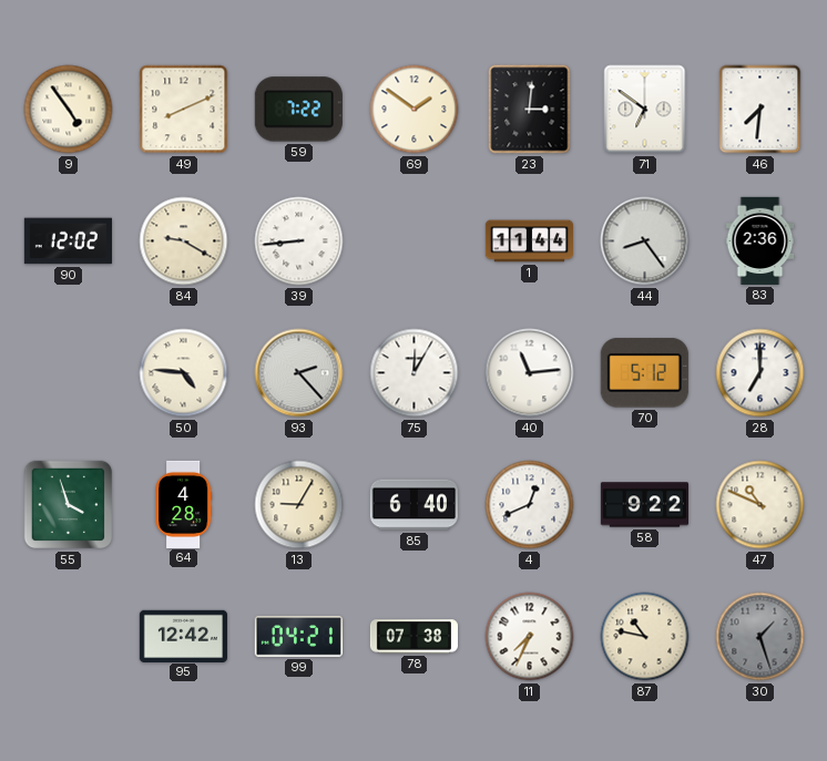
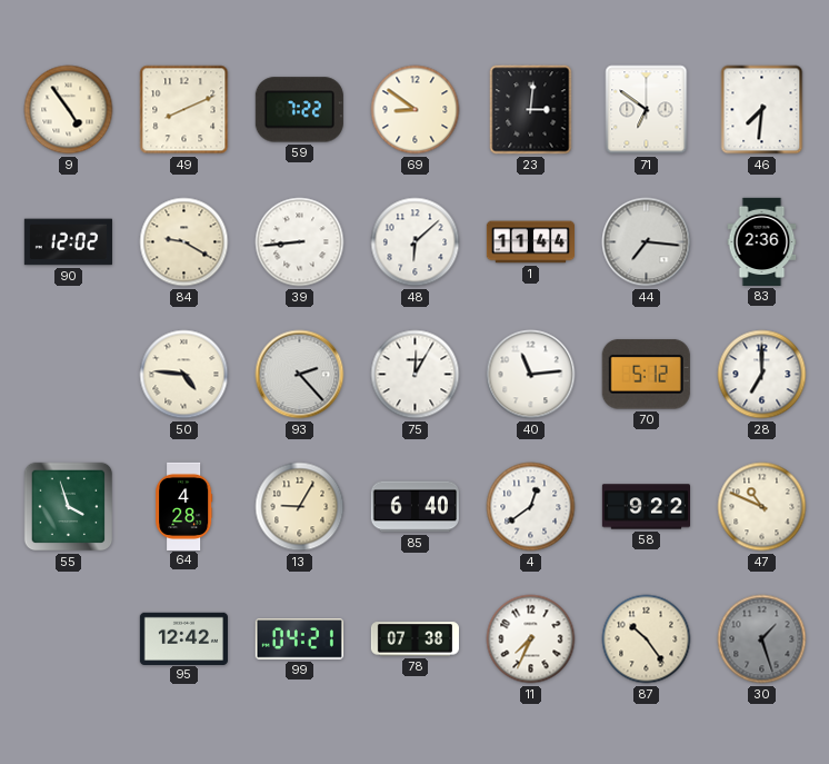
69: 1:51 -> 8:51
48: none -> 6:08
44: 8:24 -> 7:16
4: 12:41 -> 12:39
87: 10:47 -> 10:24
